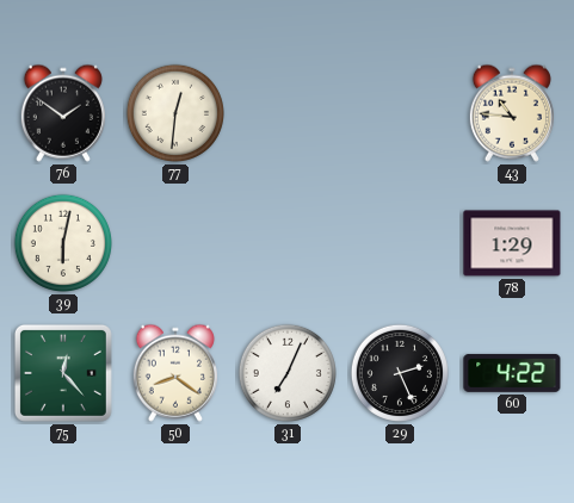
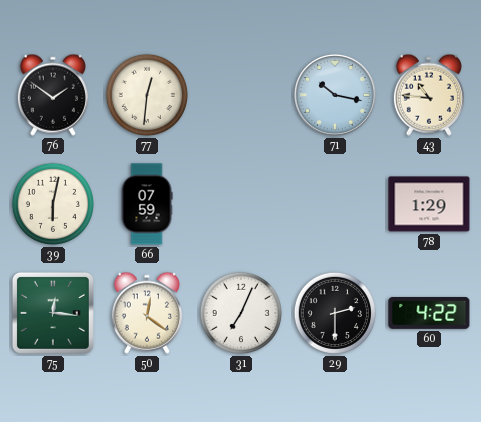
71: none -> 10:17
66: none -> 07:59
75: 12:23 -> 12:16
50: 8:21 -> 12:21
29: 2:26 -> 2:30
